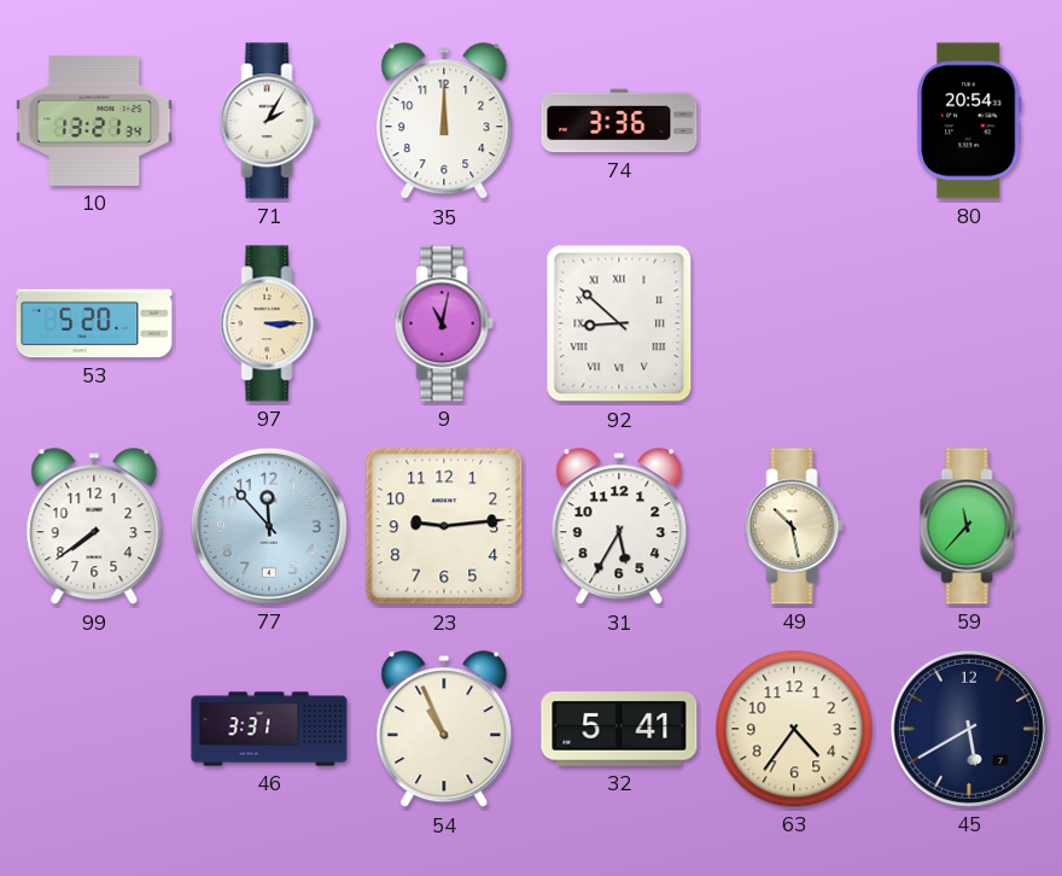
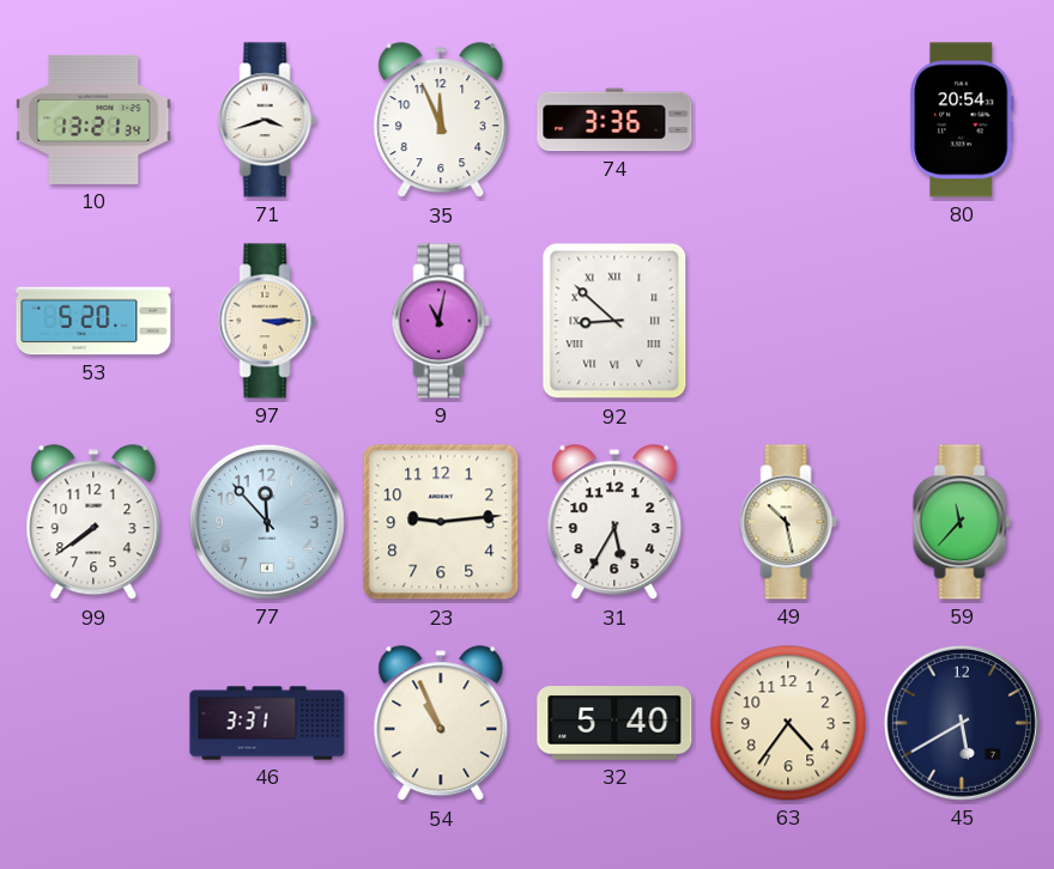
71: 2:05 -> 3:42
35: 12:00 -> 11:56
32: 5:41 -> 5:40
